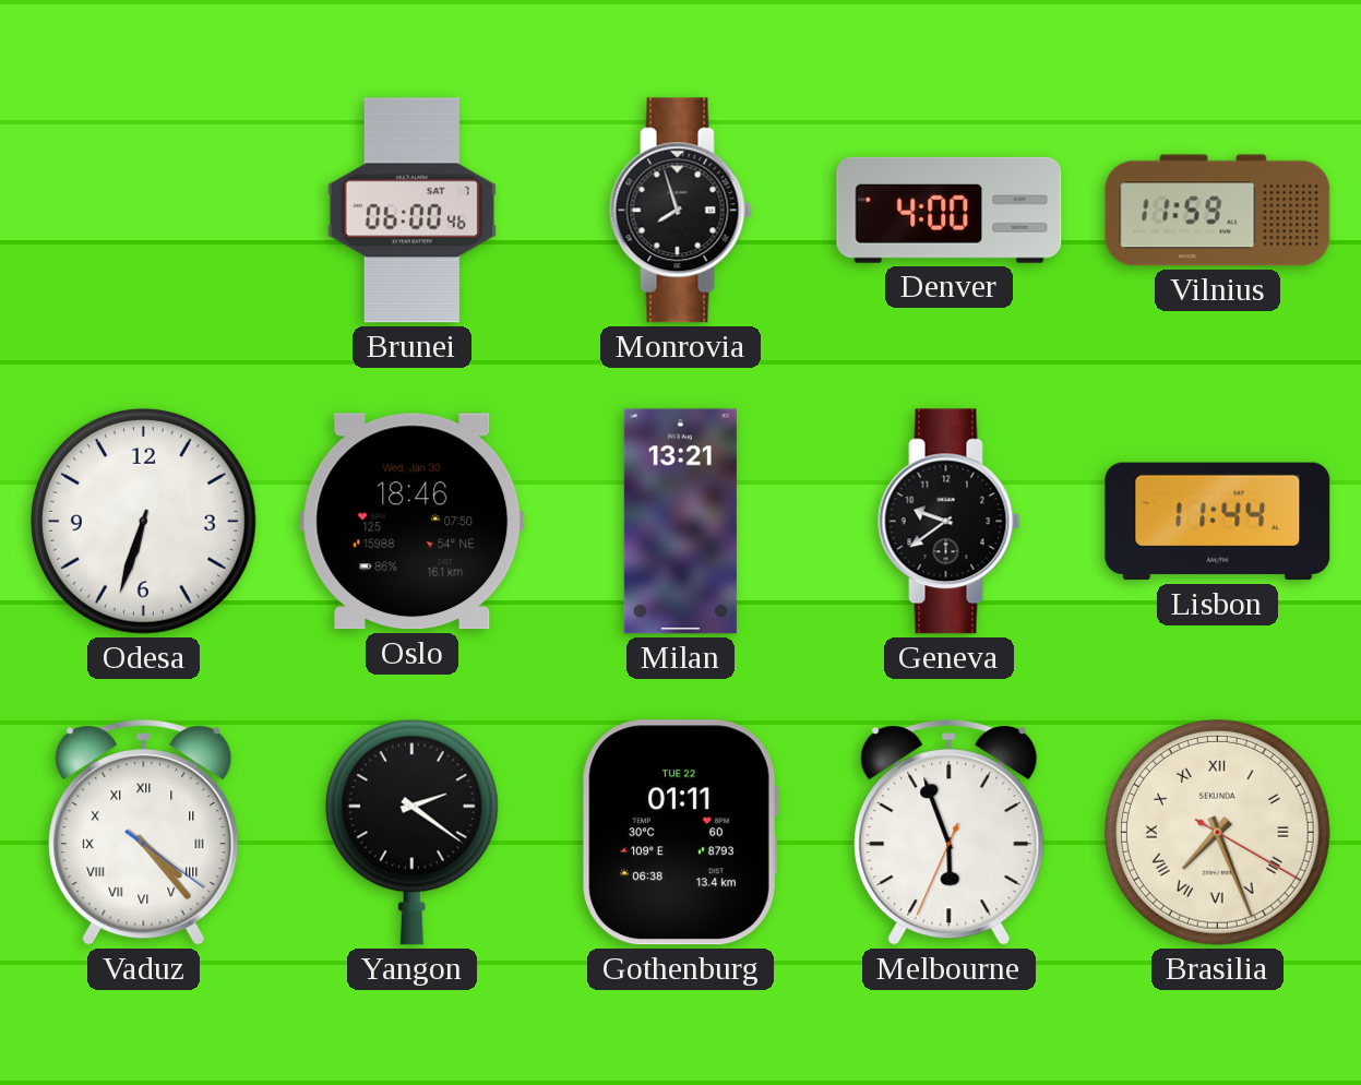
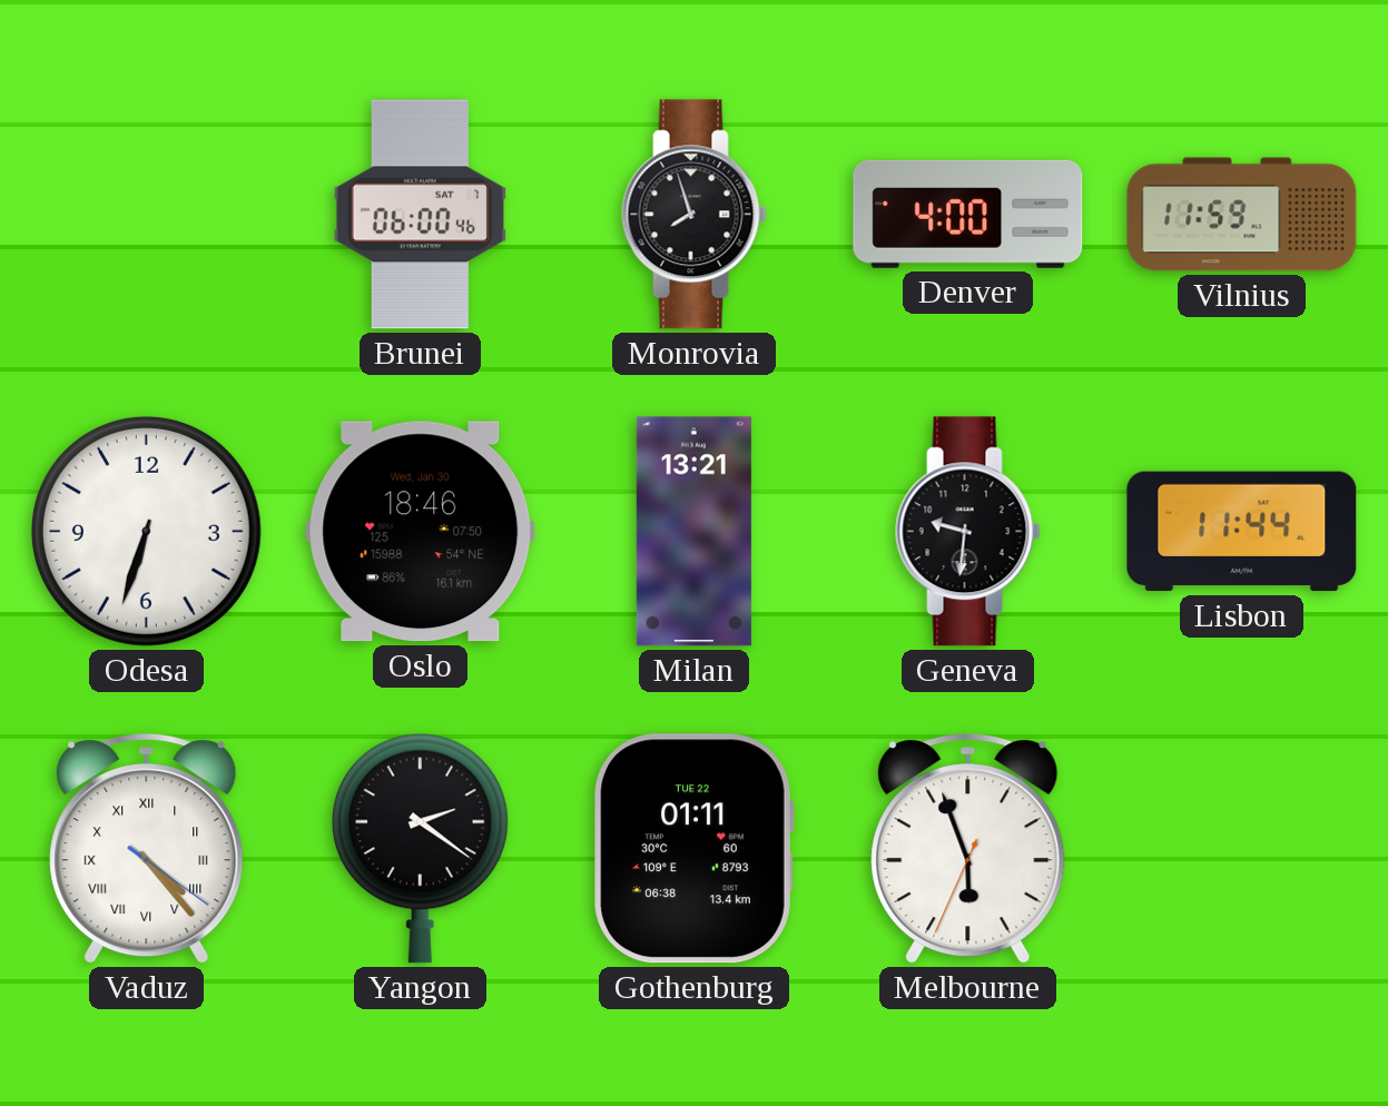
Geneva: 9:39 -> 9:31
Brasilia: 7:26 -> none
